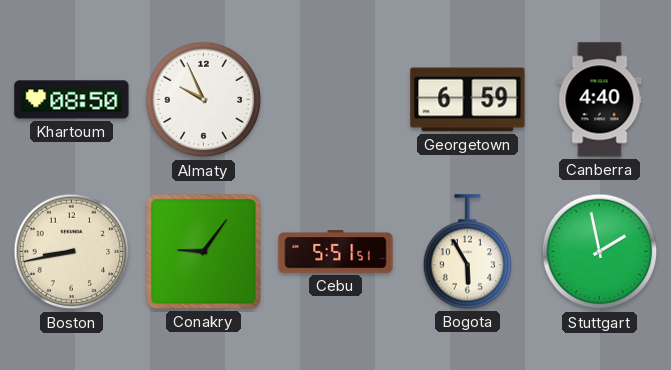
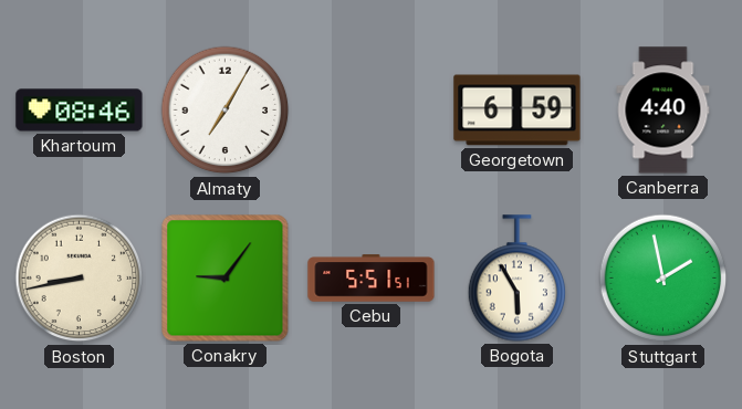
Khartoum: 08:50 -> 08:46
Almaty: 9:56 -> 7:05
